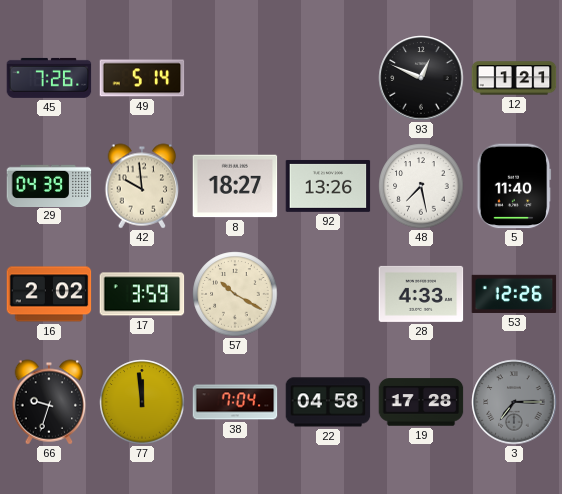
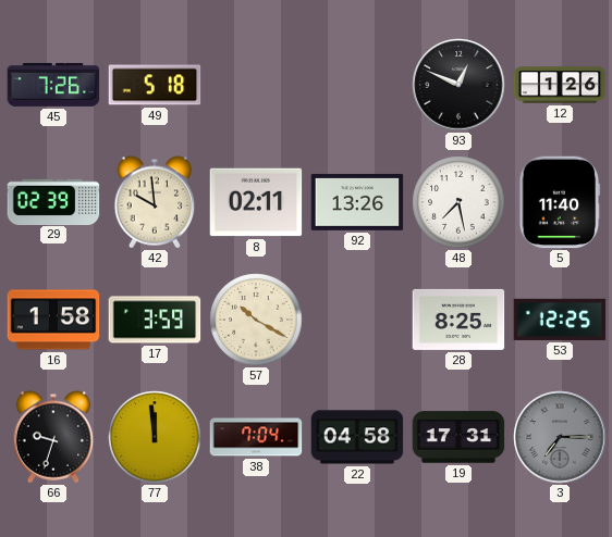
49: 5:14 -> 5:18
12: 1:21 -> 1:26
29: 04:39 -> 02:39
8: 18:27 -> 02:11
16: 2:02 -> 1:58
28: 4:33 -> 8:25
53: 12:26 -> 12:25
19: 17:28 -> 17:31
